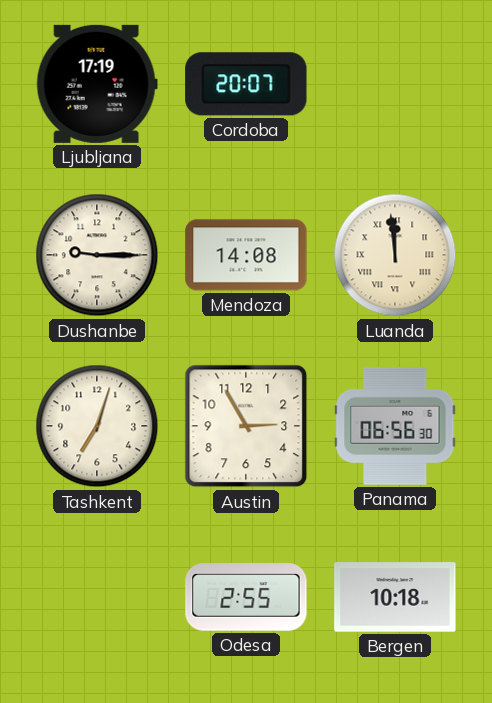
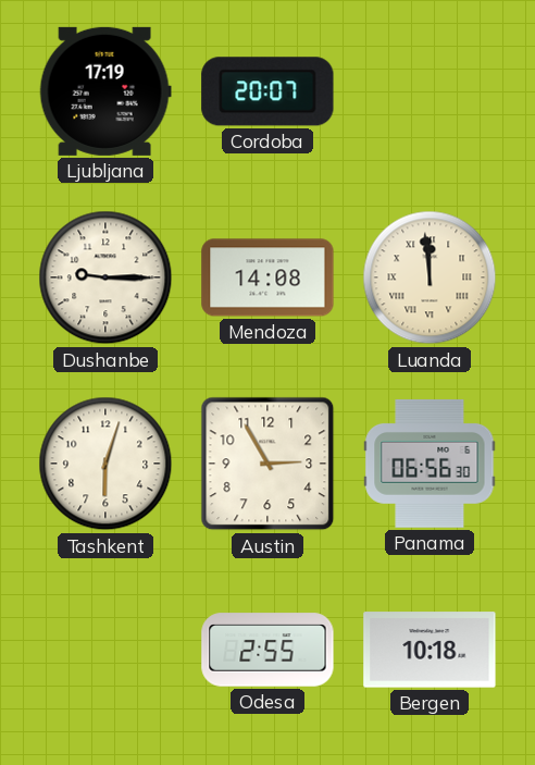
Tashkent: 7:03 -> 6:03
